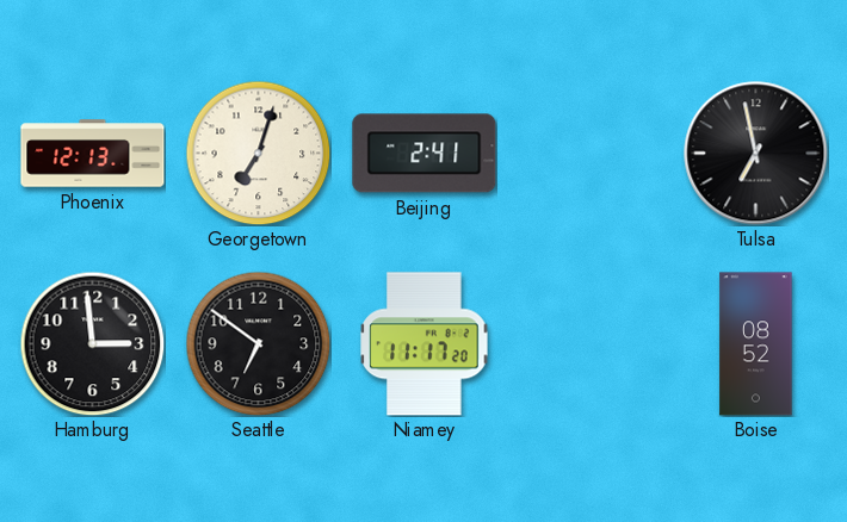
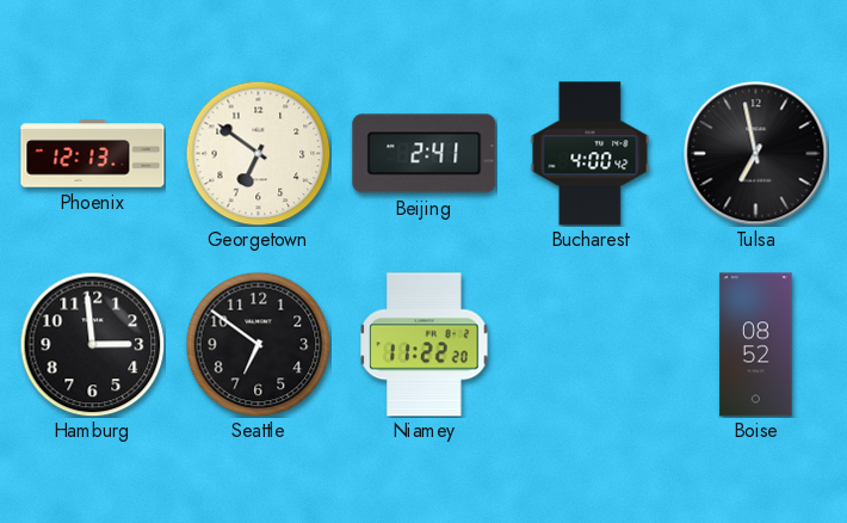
Georgetown: 7:03 -> 6:51
Bucharest: none -> 4:00
Niamey: 11:17 -> 11:22
